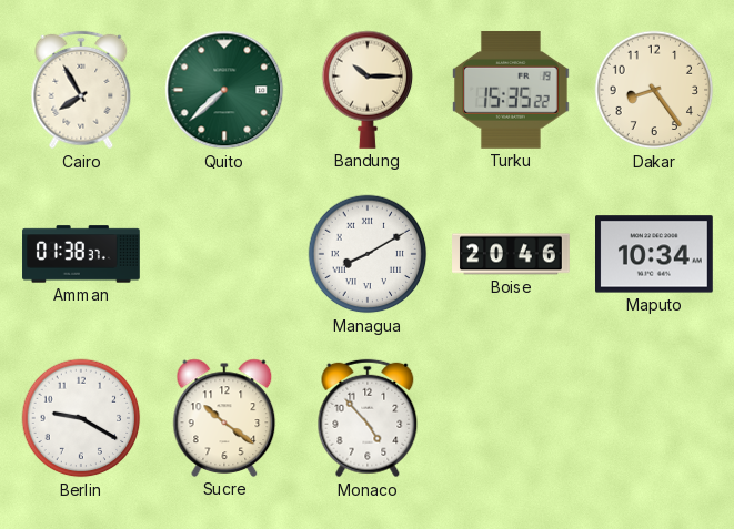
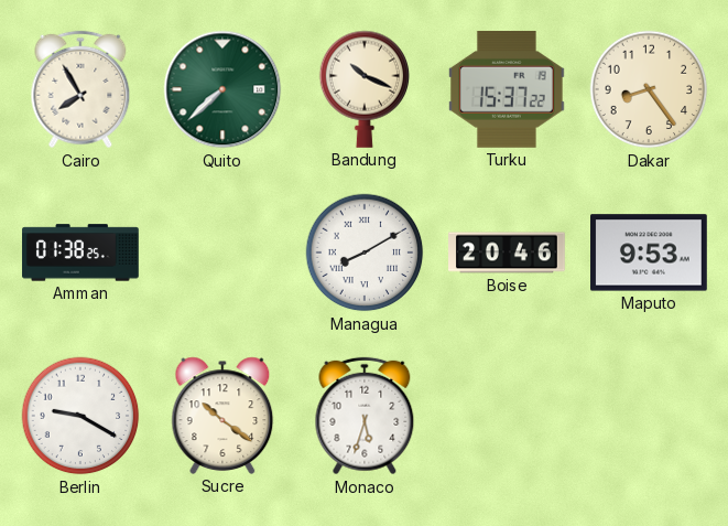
Bandung: 10:15 -> 10:19
Turku: 15:35 -> 15:37
Amman: 01:38:37 -> 01:38:25
Maputo: 10:34 -> 9:53
Monaco: 4:53 -> 5:33
